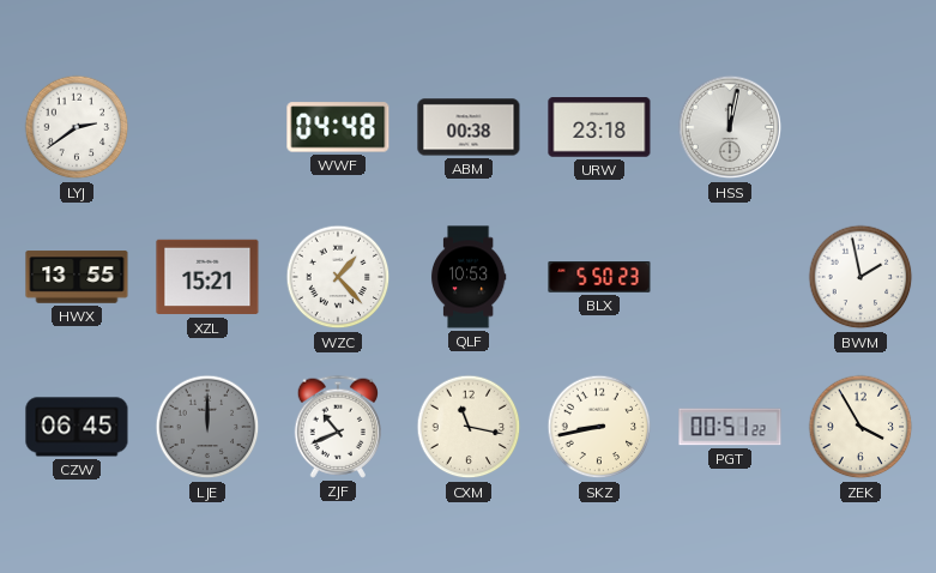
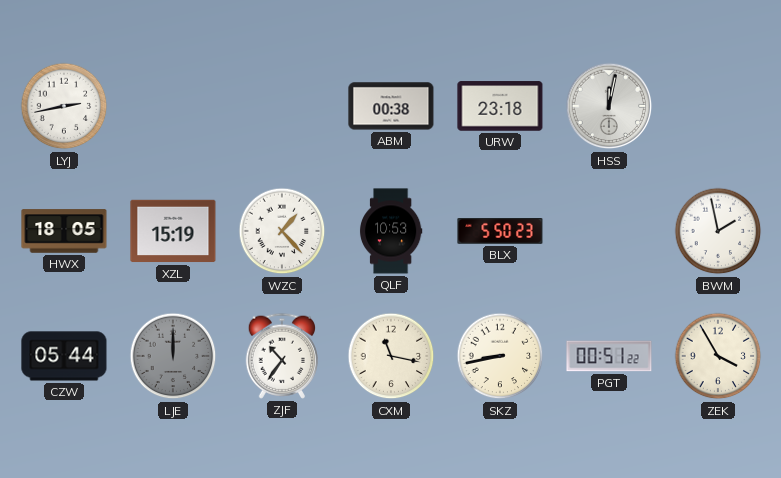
LYJ: 2:39 -> 2:43
WWF: 04:48 -> none
HWX: 13:55 -> 18:05
XZL: 15:21 -> 15:19
CZW: 06:45 -> 05:44
ZJF: 10:41 -> 10:36
